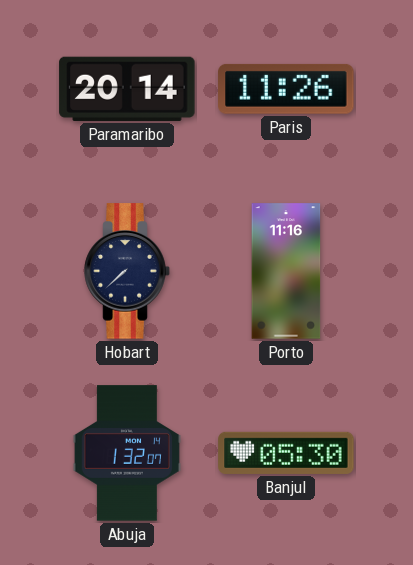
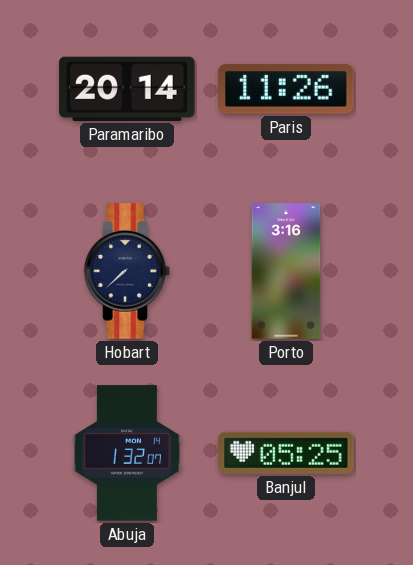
Porto: 11:16 -> 3:16
Banjul: 05:30 -> 05:25
